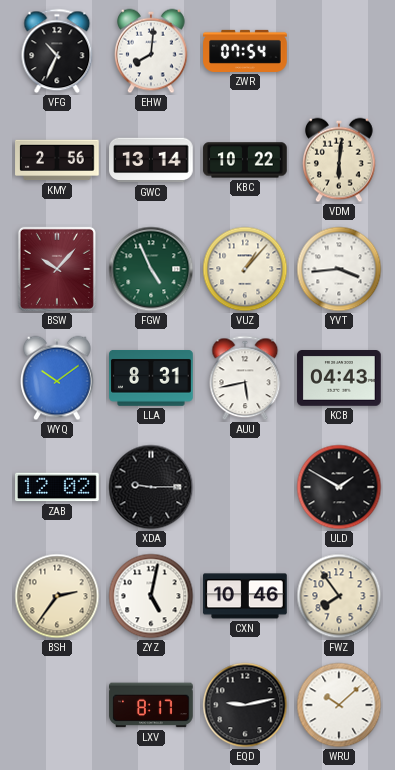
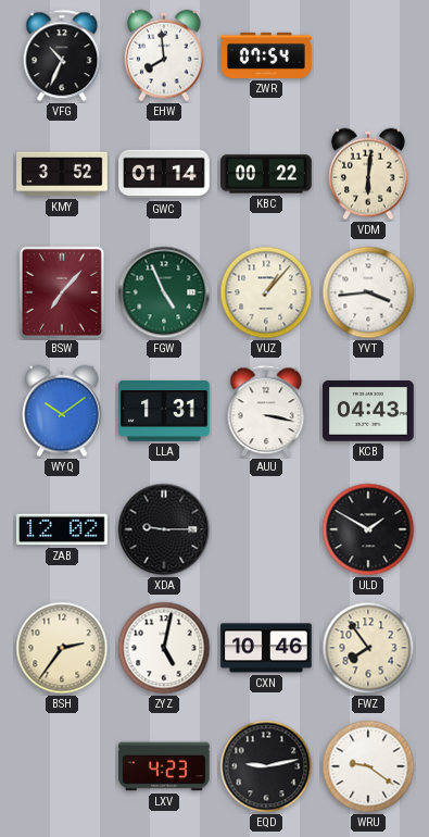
EHW: 8:01 -> 7:59
KMY: 2:56 -> 3:52
GWC: 13:14 -> 01:14
KBC: 10:22 -> 00:22
BSW: 10:07 -> 7:07
LLA: 8:31 -> 1:31
AUU: 5:43 -> 3:17
LXV: 8:17 -> 4:23
WRU: 10:08 -> 9:21
